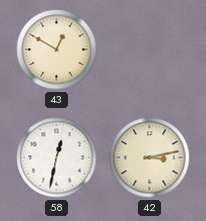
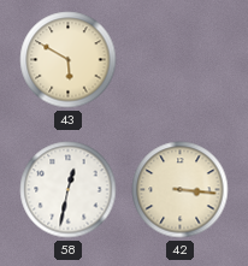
43: 12:50 -> 5:50
42: 3:13 -> 3:16
